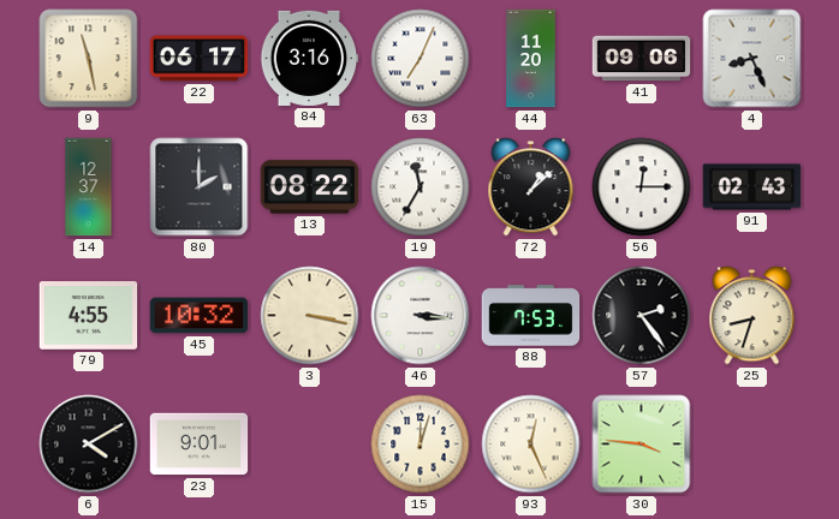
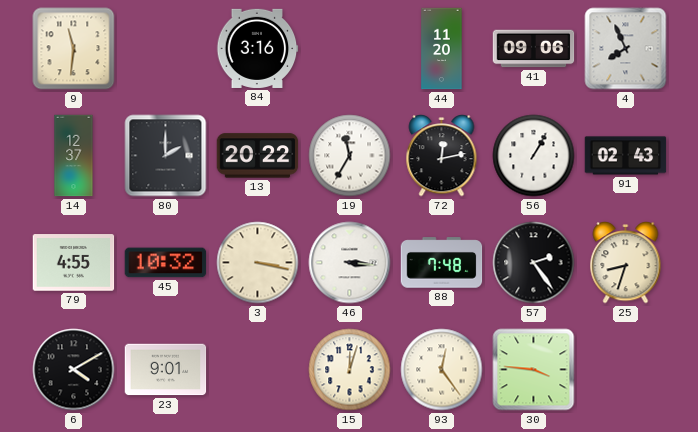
9: 11:28 -> 11:31
22: 06:17 -> none
63: 7:04 -> none
4: 8:26 -> 7:56
13: 08:22 -> 20:22
72: 1:08 -> 12:13
56: 12:15 -> 1:05
88: 7:53 -> 7:48
93: 12:26 -> 12:24
